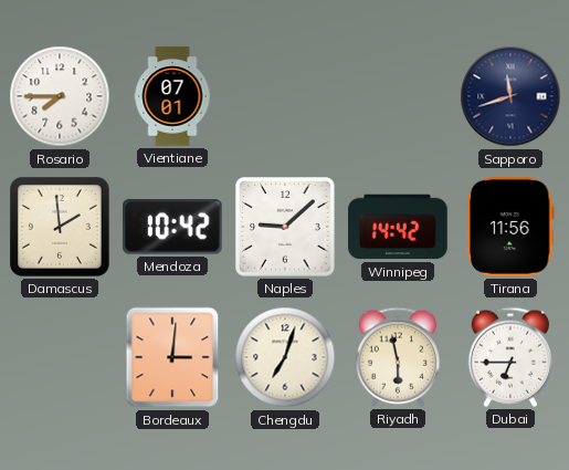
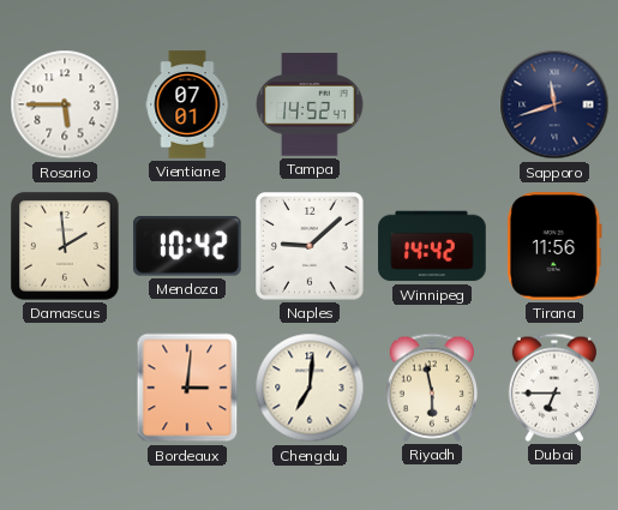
Rosario: 7:45 -> 5:45
Tampa: none -> 14:52
Chengdu: 7:03 -> 7:01
